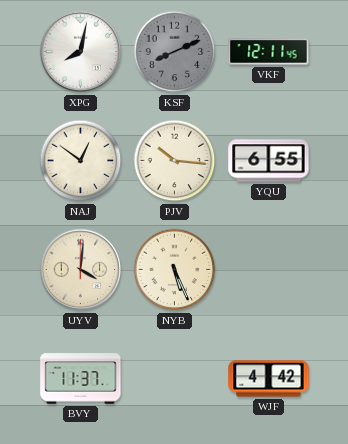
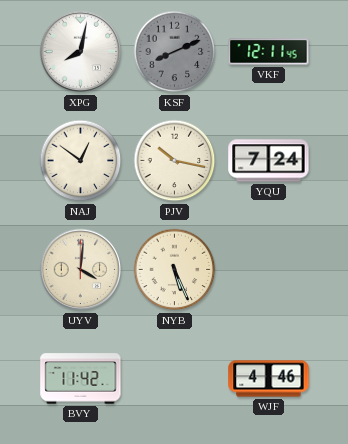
PJV: 10:16 -> 10:17
YQU: 6:55 -> 7:24
BVY: 11:37 -> 11:42
WJF: 4:42 -> 4:46
